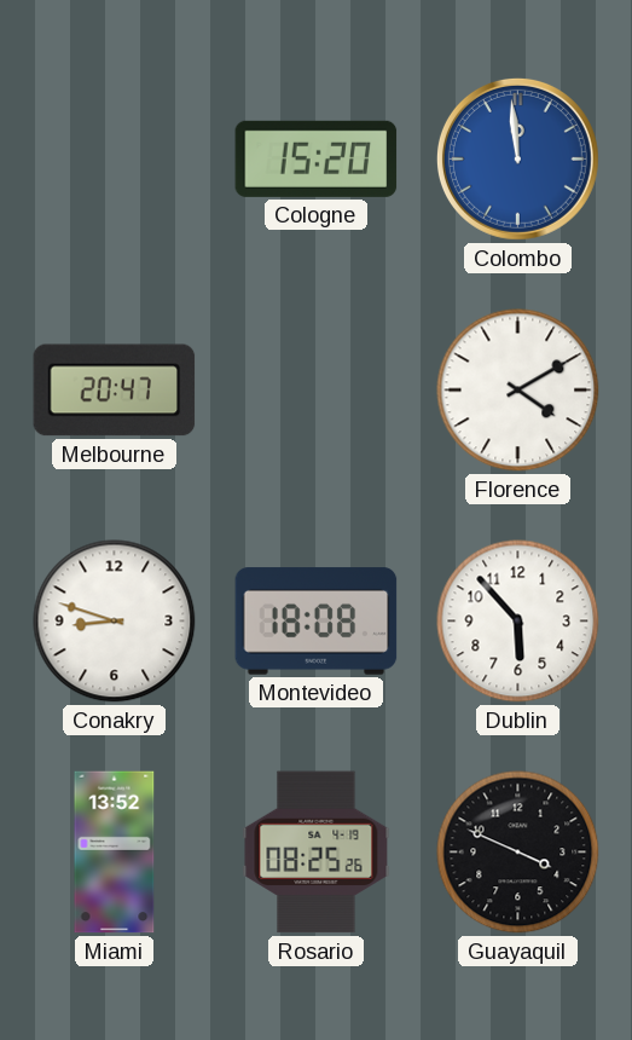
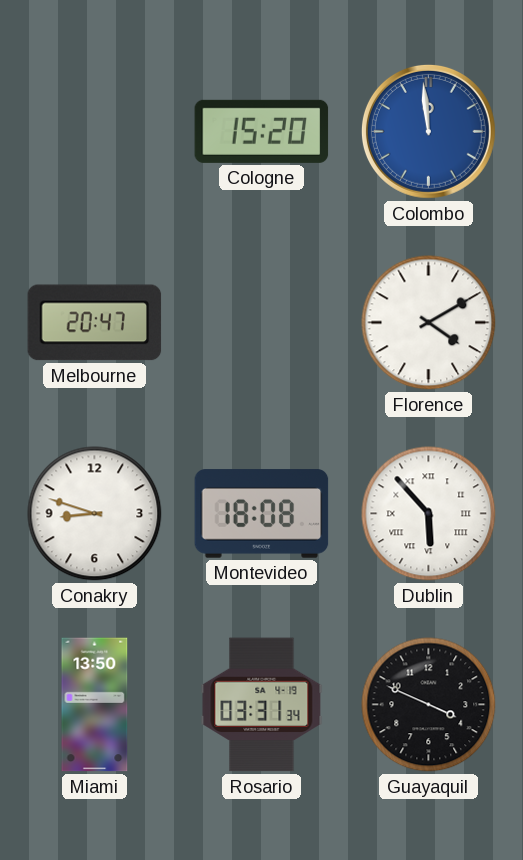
Dublin numerals: Arabic -> Roman
Miami: 13:52 -> 13:50
Rosario: 08:25 -> 03:31
